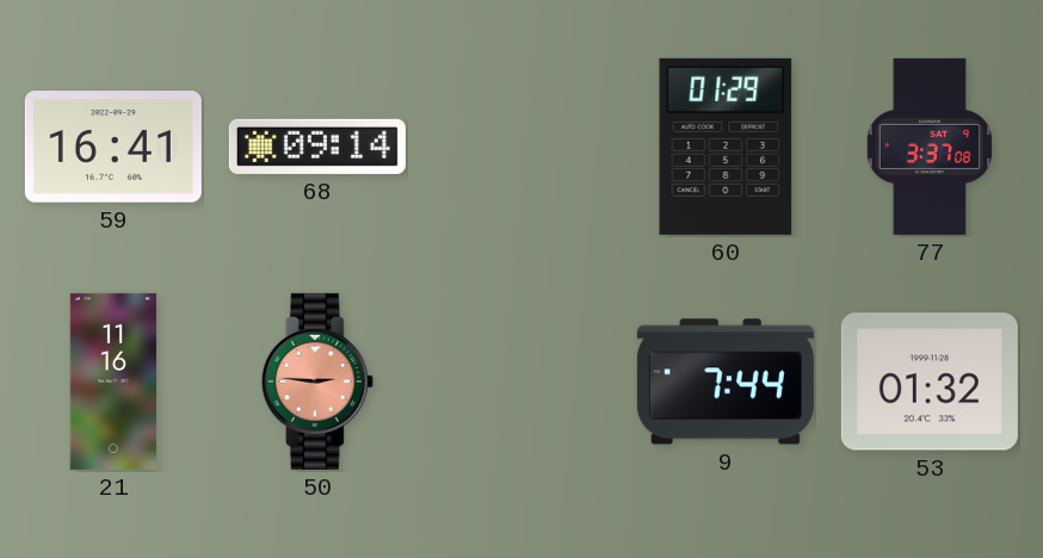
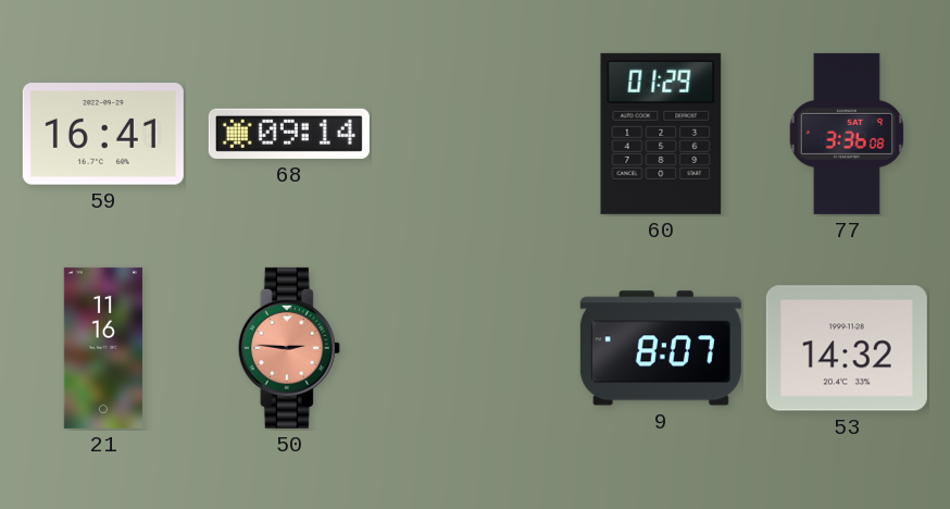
77: 3:37 -> 3:36
9: 7:44 -> 8:07
53: 01:32 -> 14:32
